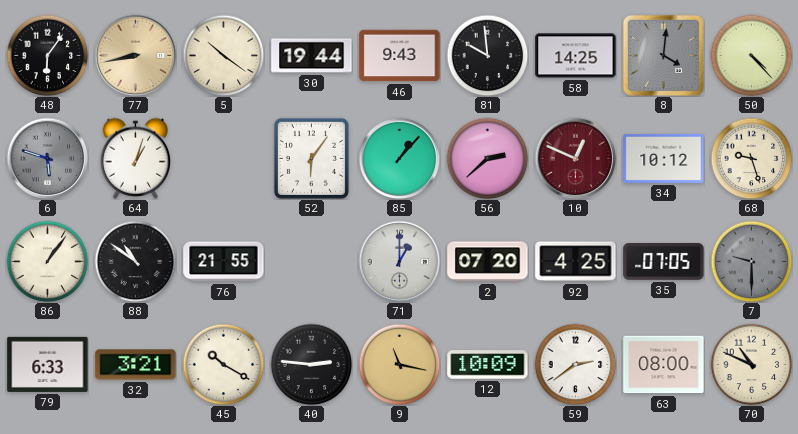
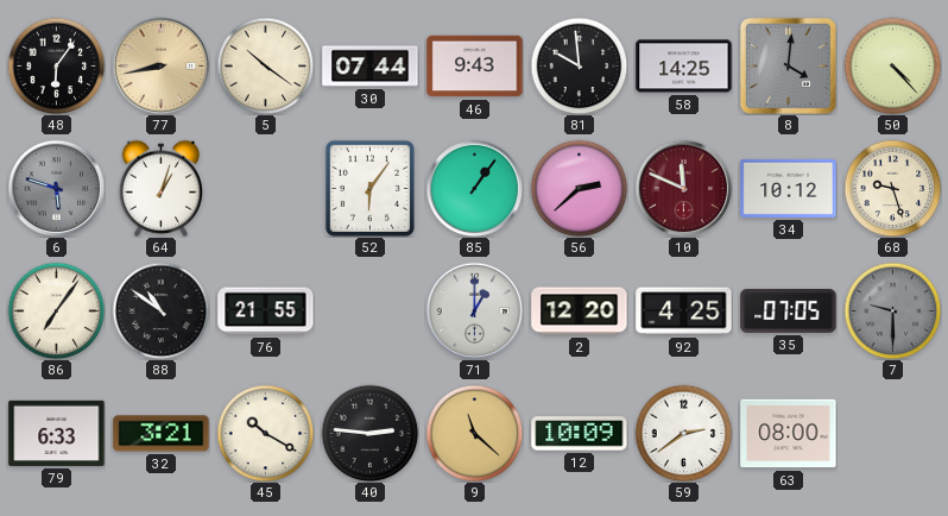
30: 19:44 -> 07:44
85: 1:07 -> 1:06
10: 12:49 -> 11:49
86: 1:06 -> 7:06
2: 07:20 -> 12:20
9: 11:17 -> 11:22
70: 10:49 -> none
